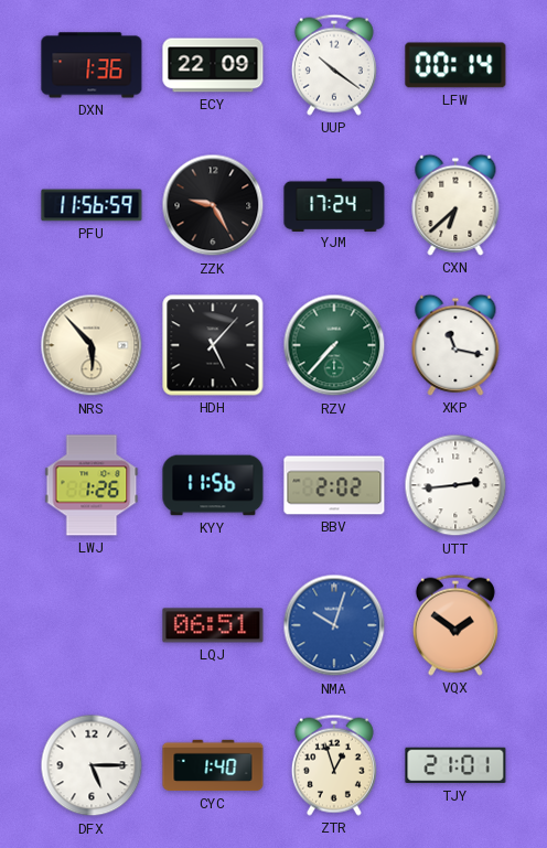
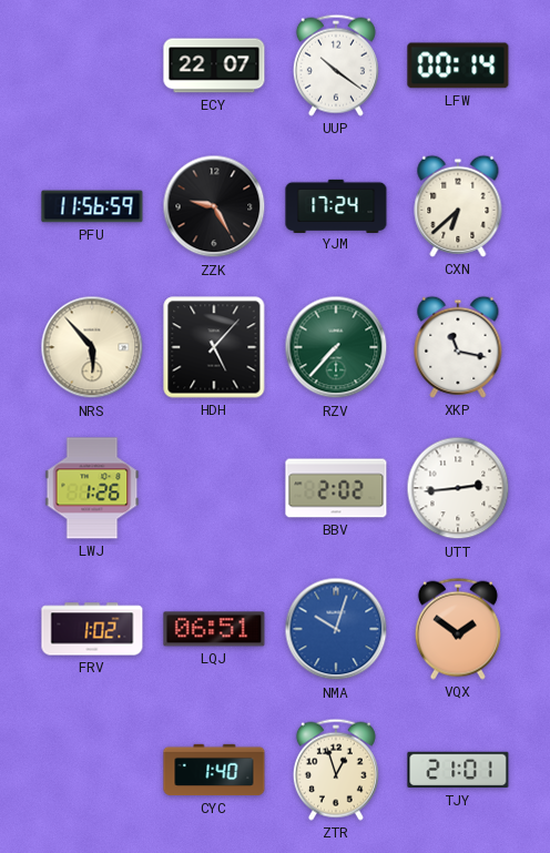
DXN: 1:36 -> none
ECY: 22:09 -> 22:07
KYY: 11:56 -> none
FRV: none -> 1:02
DFX: 5:15 -> none
